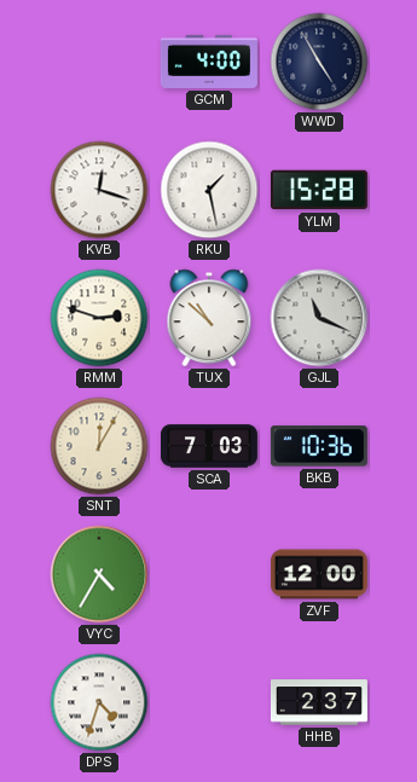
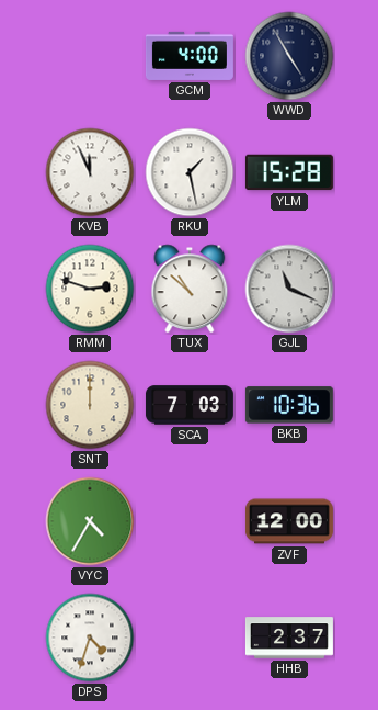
KVB: 12:18 -> 11:56
SNT: 12:05 -> 12:00
